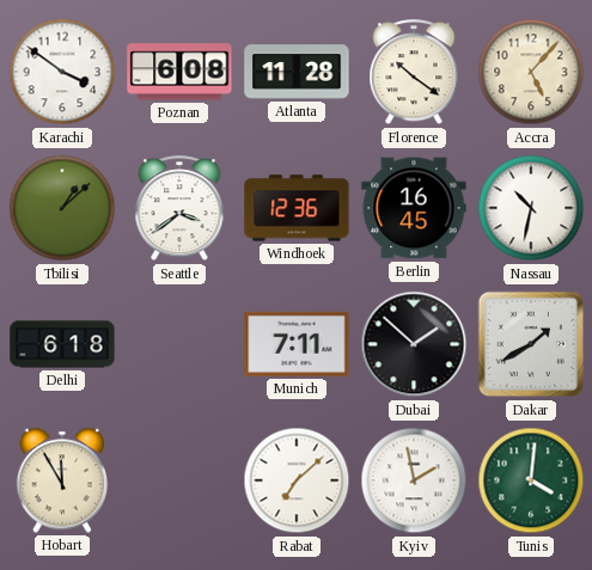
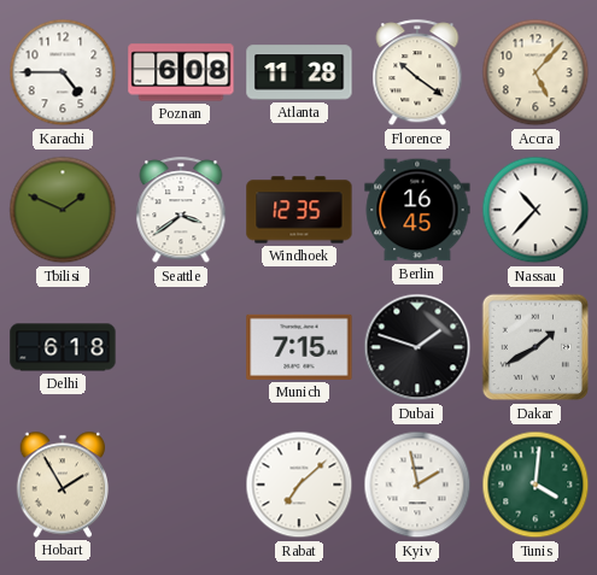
Karachi: 3:51 -> 4:45
Tbilisi: 1:08 -> 1:49
Windhoek: 12:36 -> 12:35
Nassau: 10:32 -> 10:37
Munich: 7:11 -> 7:15
Dubai: 1:52 -> 1:48
Hobart: 11:55 -> 1:55
